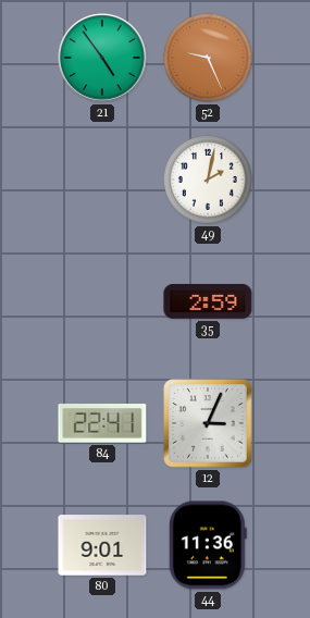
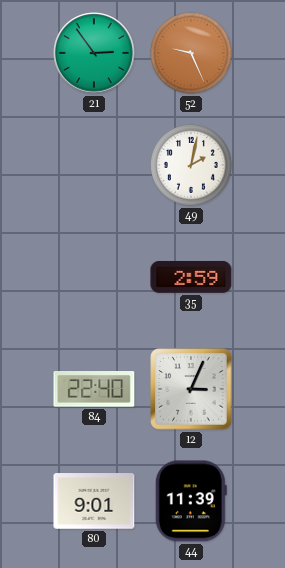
21: 4:54 -> 2:54
84: 22:41 -> 22:40
44: 11:36 -> 11:39
